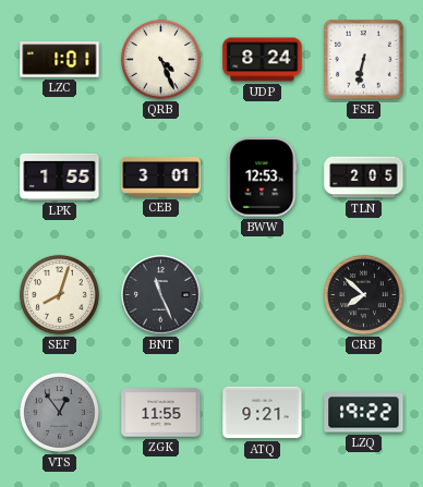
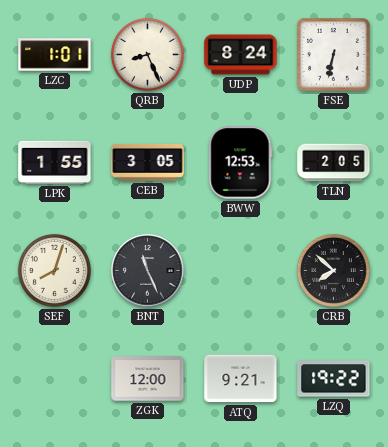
QRB: 4:26 -> 8:26
CEB: 3:01 -> 3:05
VTS: 12:54 -> none
ZGK: 11:55 -> 12:00
